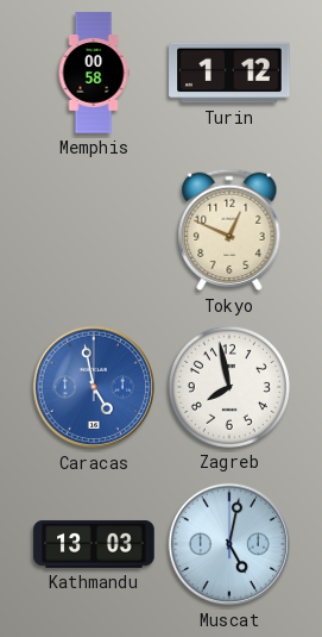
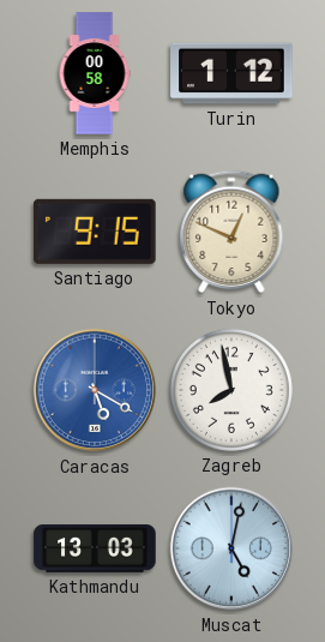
Santiago: none -> 9:15
Caracas: 4:58 -> 5:20
